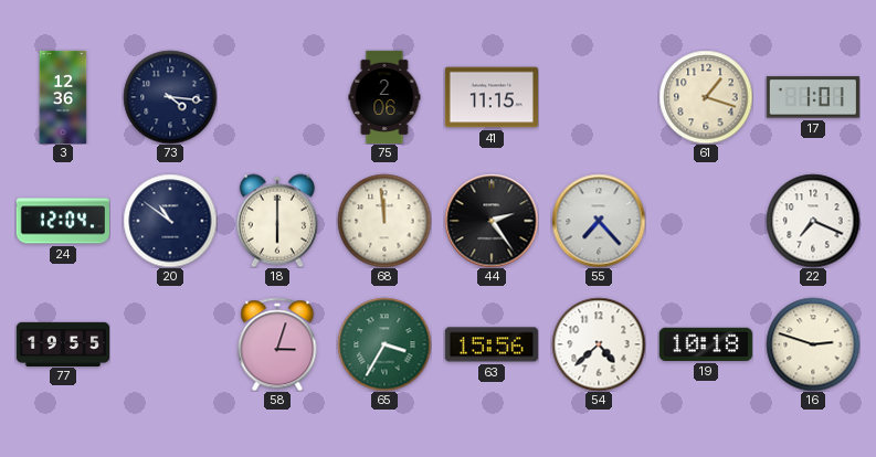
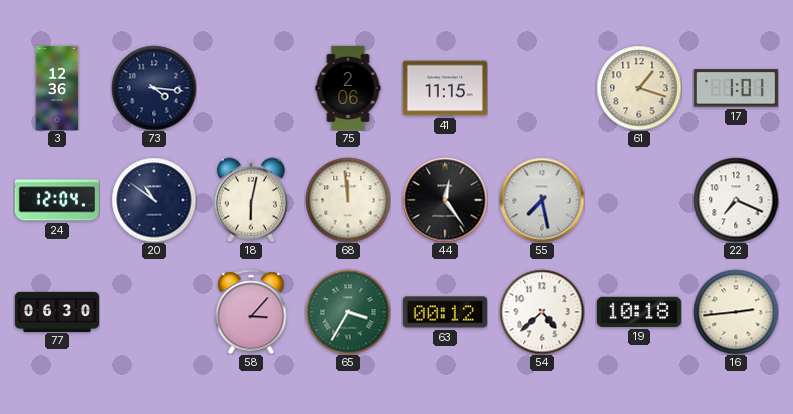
18: 6:00 -> 6:02
44: 2:24 -> 12:24
55: 7:23 -> 7:28
77: 19:55 -> 06:30
58: 3:03 -> 3:07
63: 15:56 -> 00:12
16: 2:48 -> 2:44
